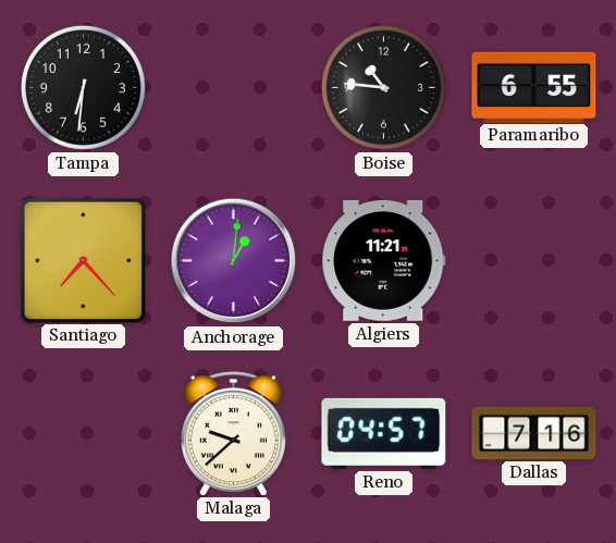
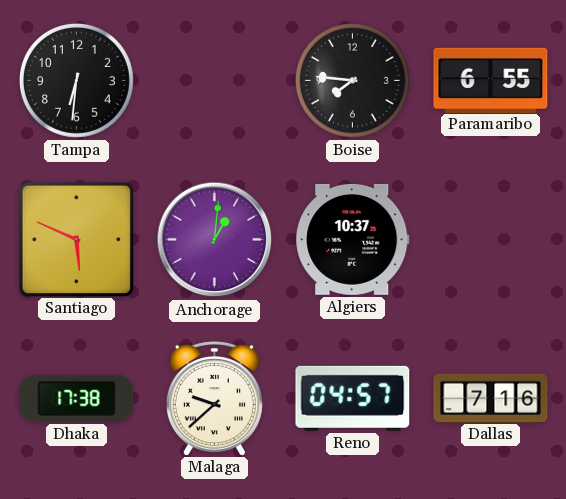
Boise: 10:46 -> 7:46
Santiago: 7:23 -> 5:49
Algiers: 11:21 -> 10:37
Dhaka: none -> 17:38
